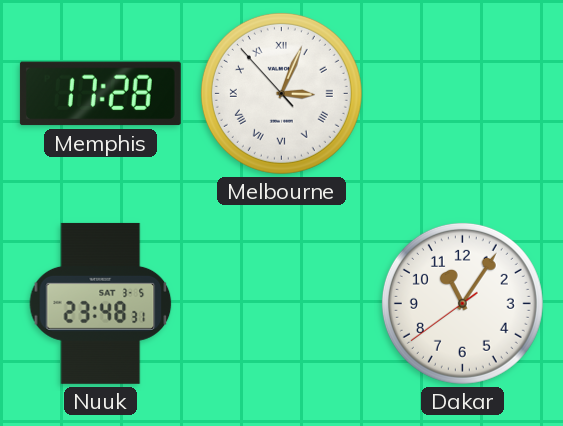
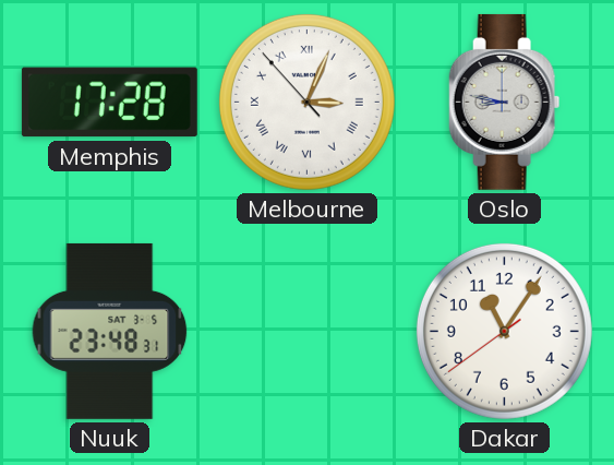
Oslo: none -> 8:47
